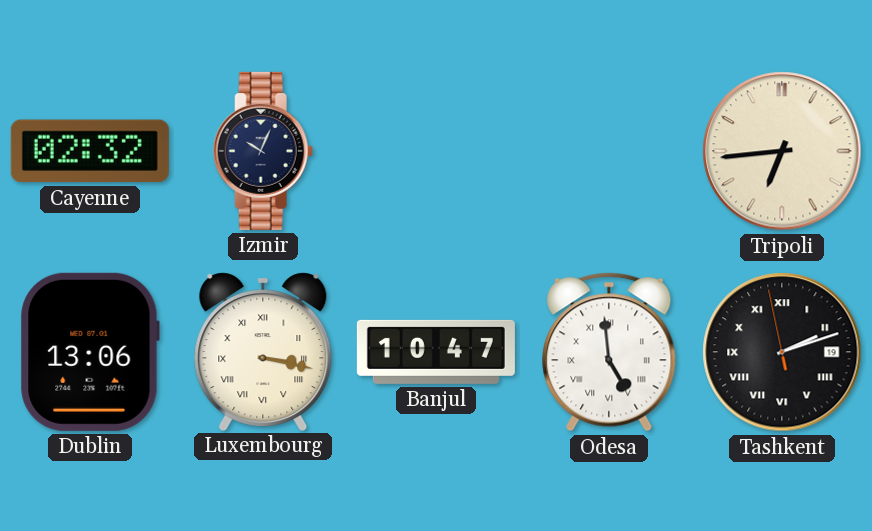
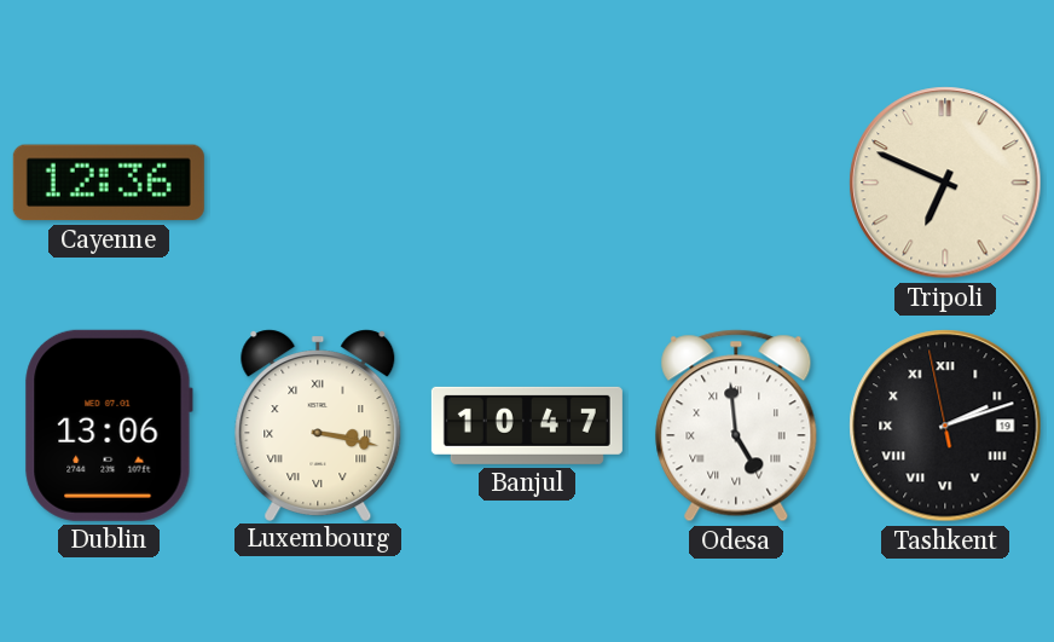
Cayenne: 02:32 -> 12:36
Izmir: 10:04 -> none
Tripoli: 6:44 -> 6:49
